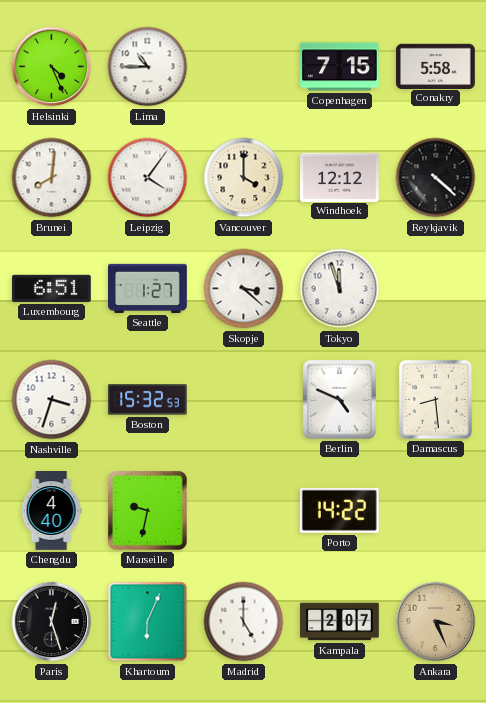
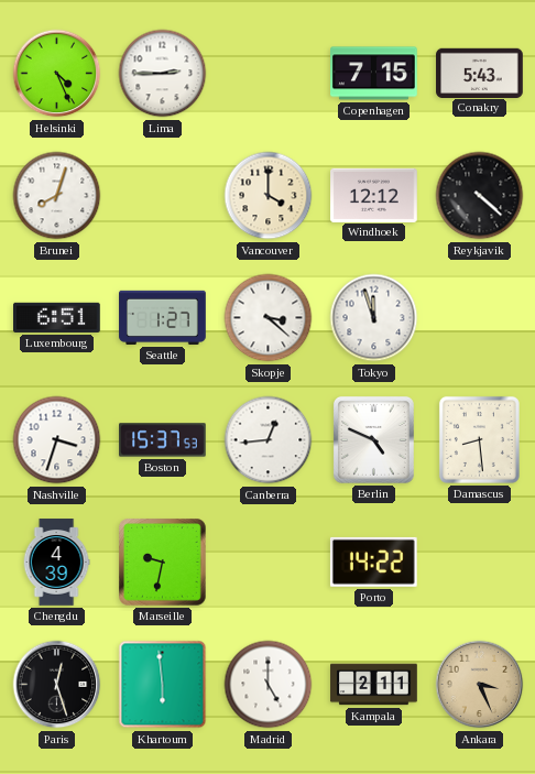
Lima: 10:45 -> 2:45
Conakry: 5:58 -> 5:43
Brunei: 8:01 -> 8:03
Leipzig: 4:06 -> none
Boston: 15:32 -> 15:37
Canberra: none -> 12:44
Chengdu: 4:40 -> 4:39
Khartoum: 6:04 -> 5:59
Kampala: 2:07 -> 2:11
